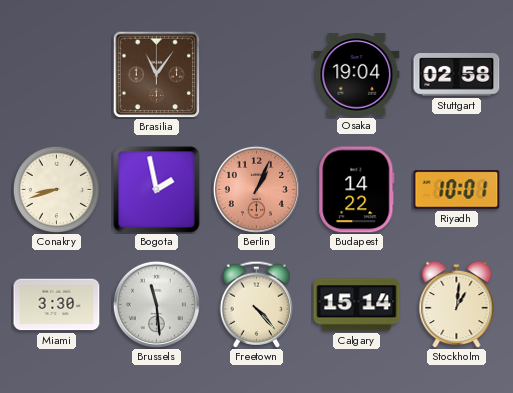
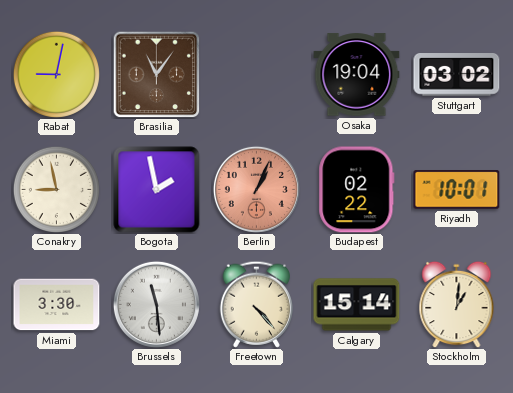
Rabat: none -> 9:02
Stuttgart: 02:58 -> 03:02
Conakry: 8:42 -> 8:58
Budapest: 14:22 -> 02:22
